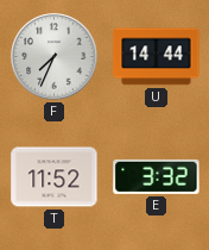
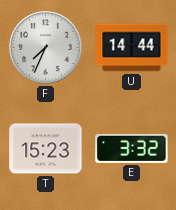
T: 11:52 -> 15:23
